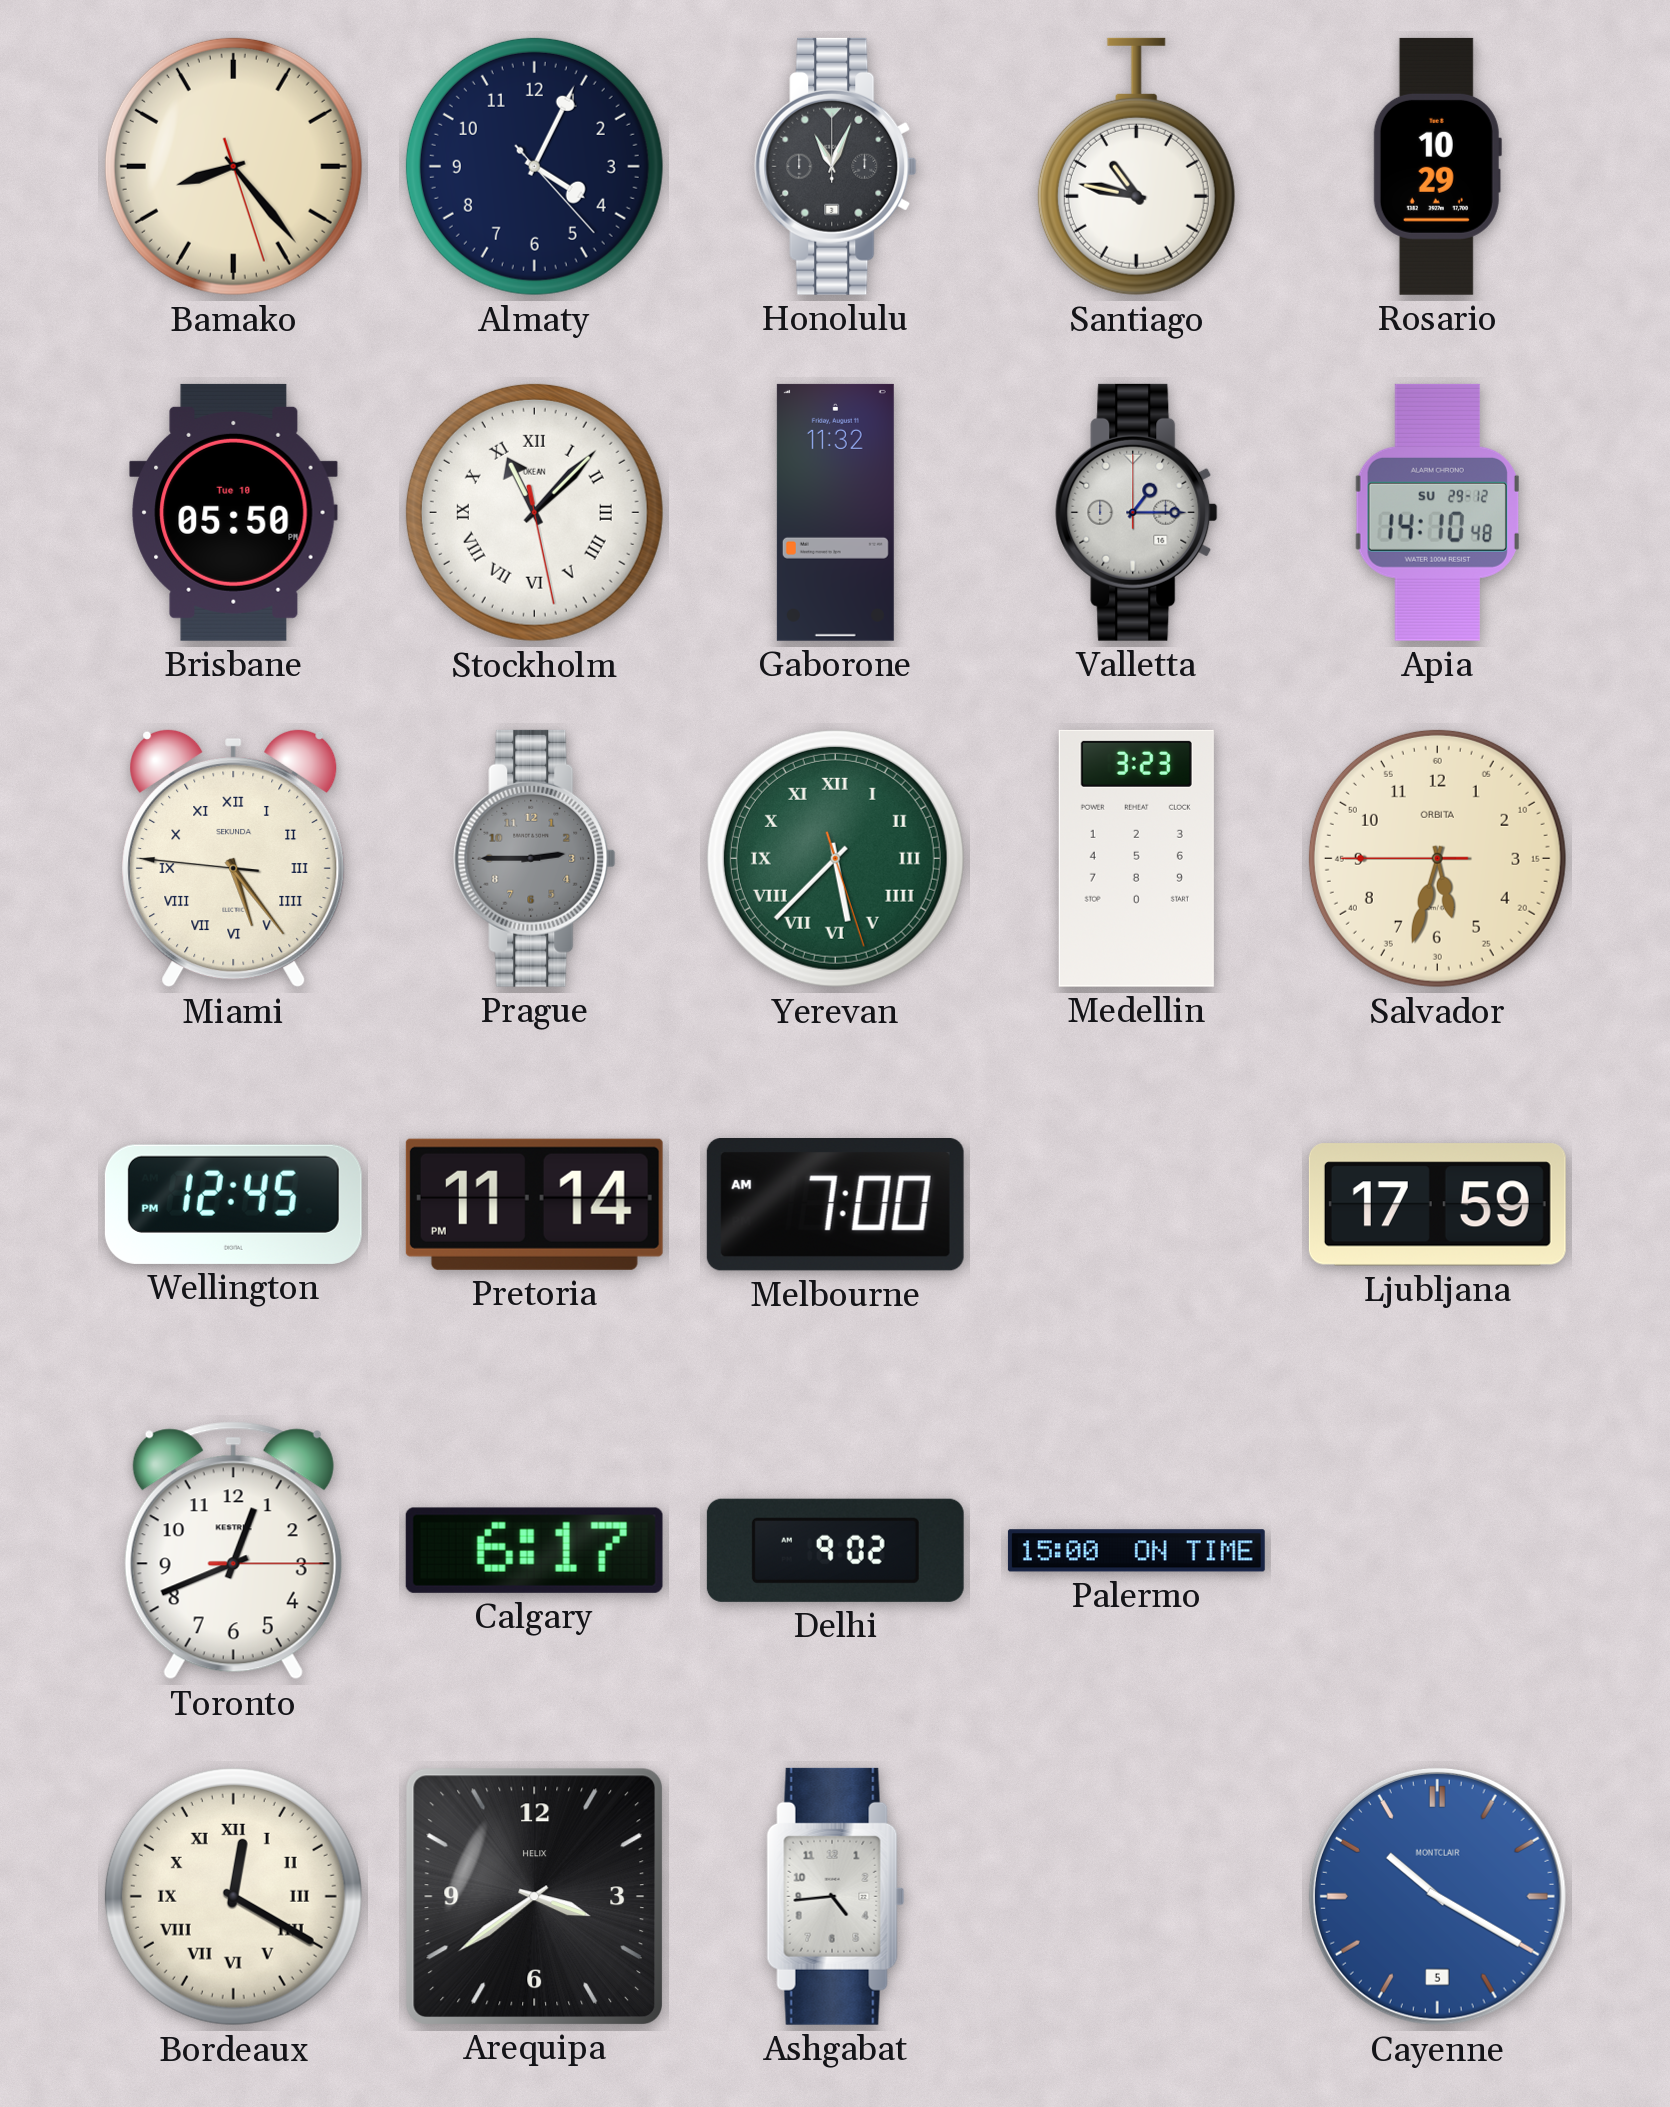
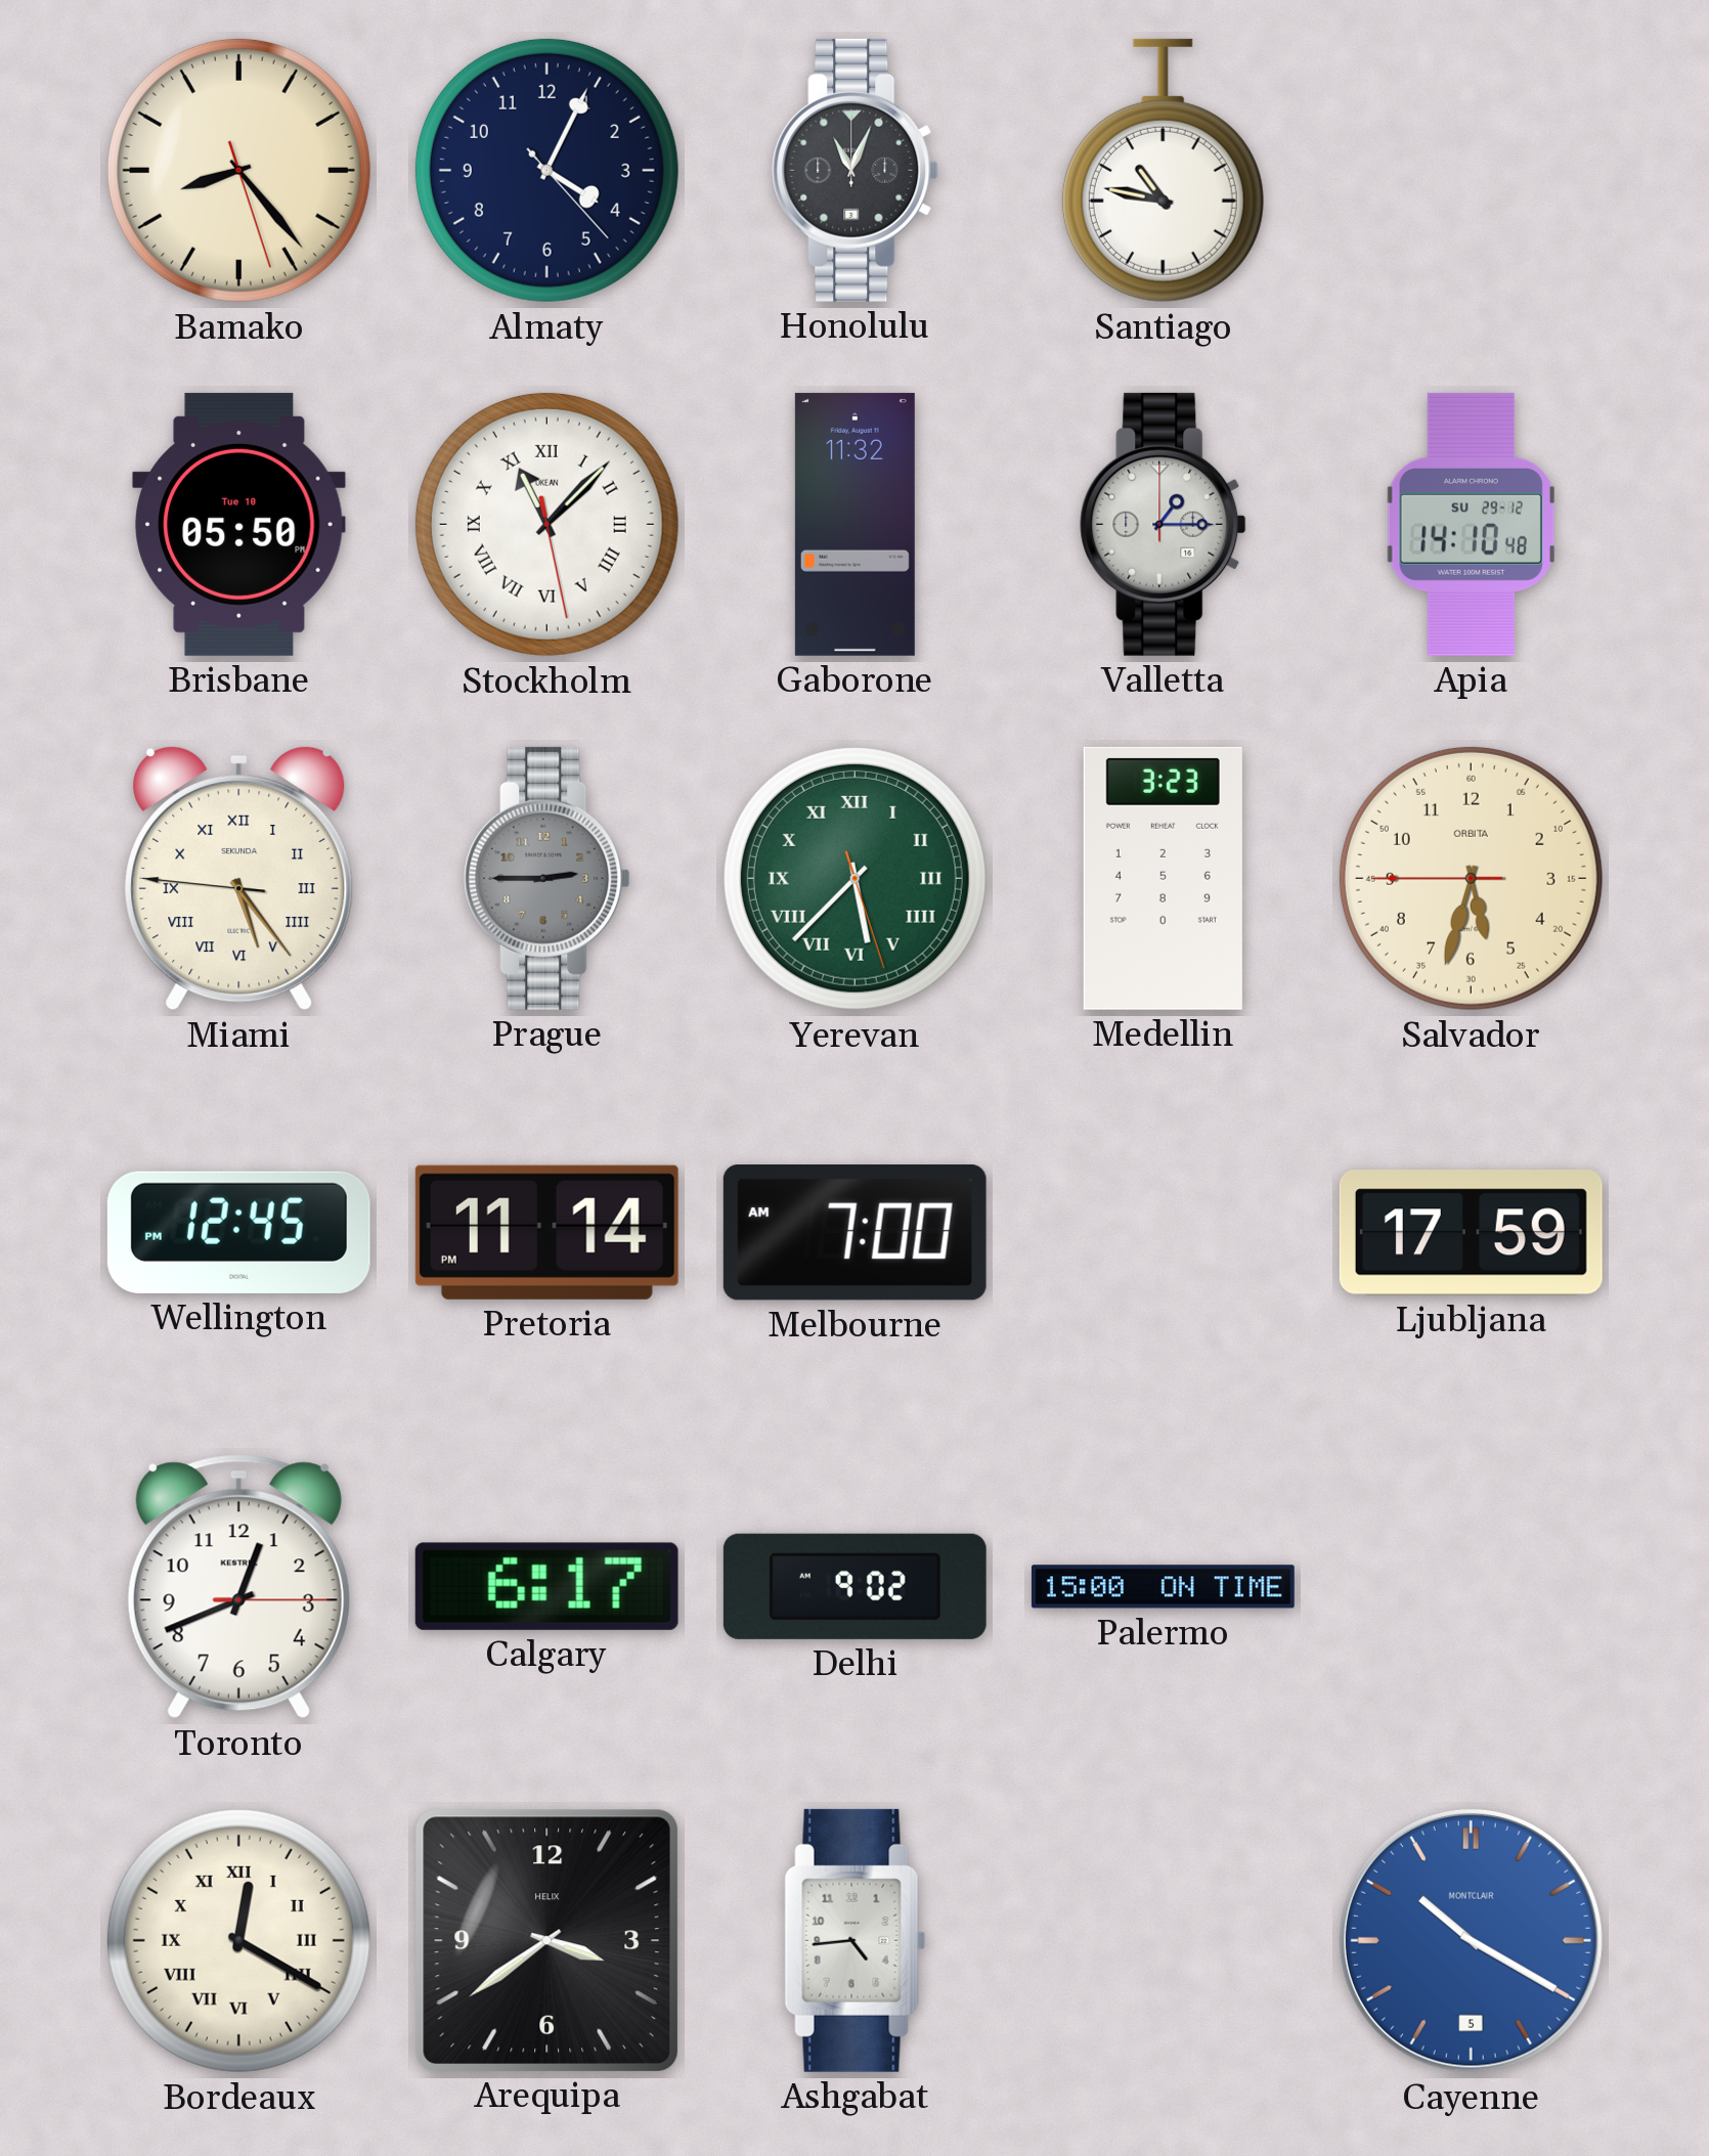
Rosario: 10:29 -> none
